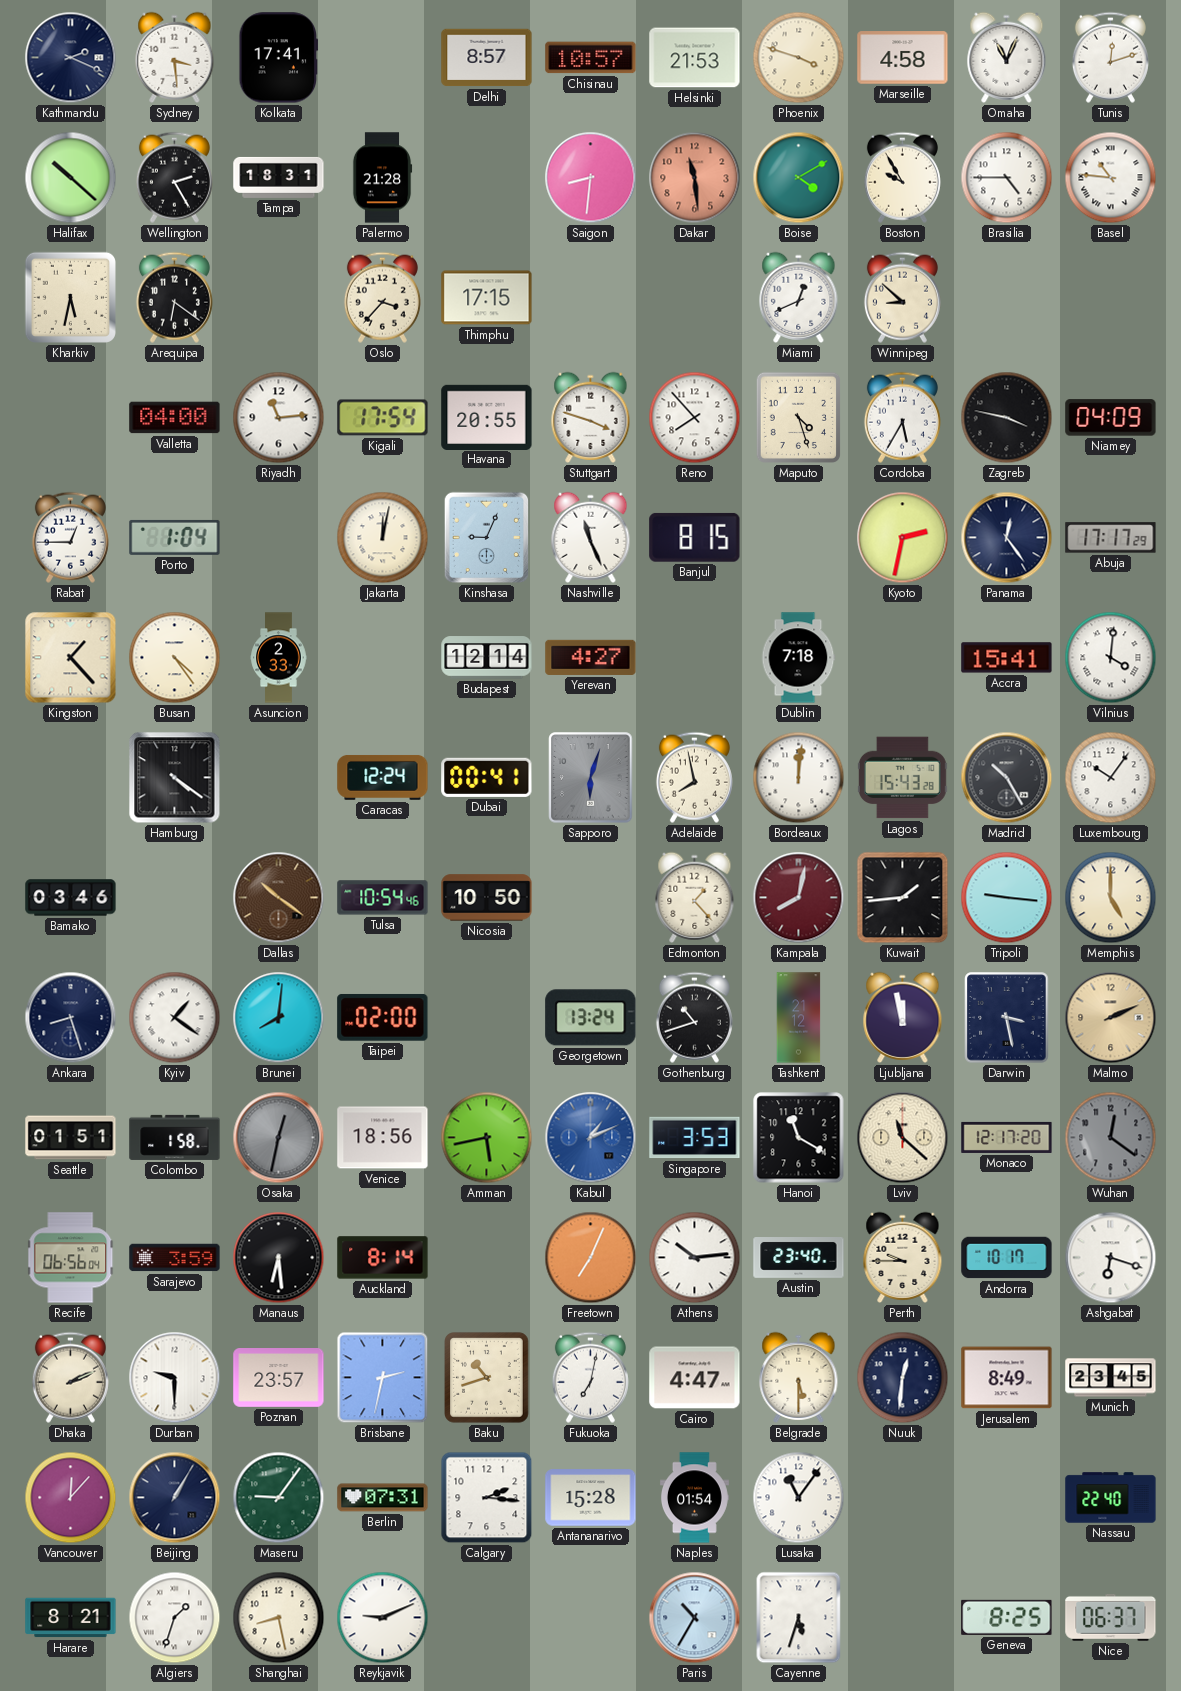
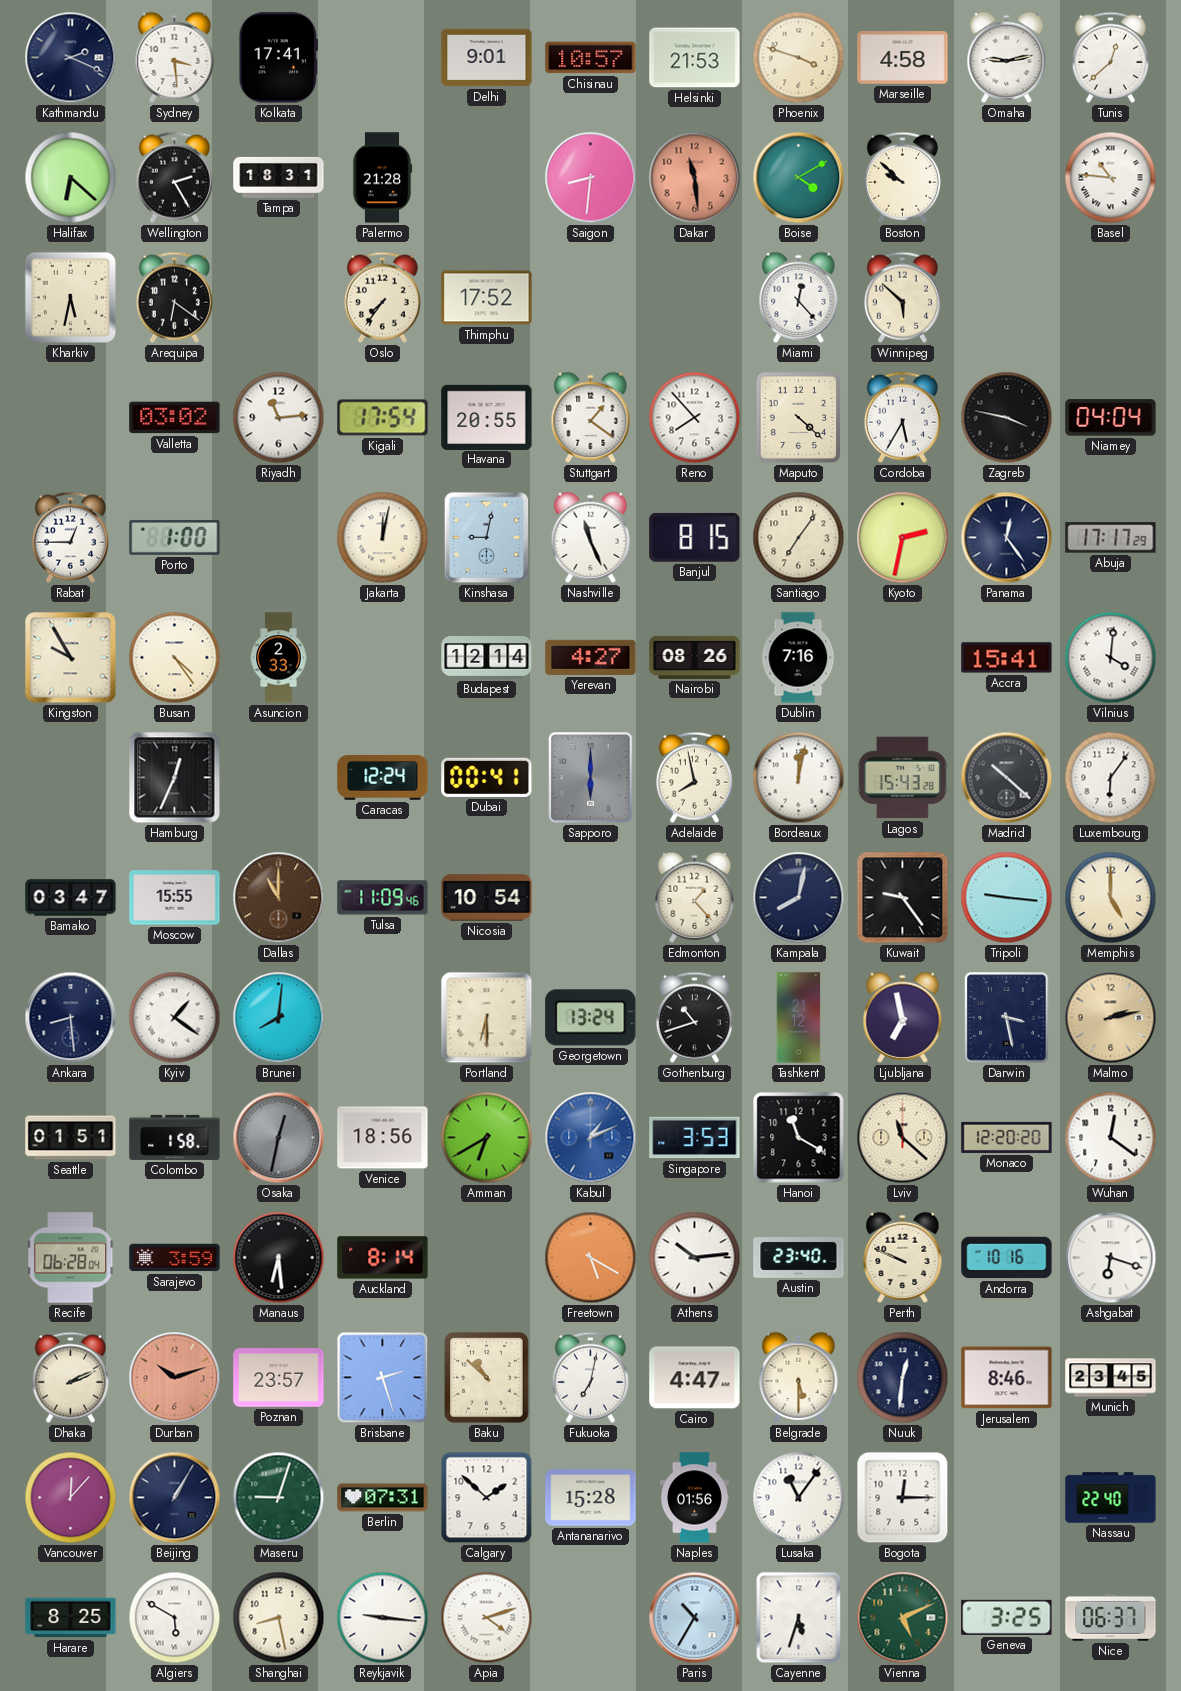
Delhi: 8:57 -> 9:01
Omaha: 11:04 -> 9:13
Tunis: 12:12 -> 12:38
Halifax: 10:22 -> 6:22
Boston: 9:55 -> 9:52
Brasilia: 4:45 -> none
Oslo: 3:37 -> 7:36
Thimphu: 17:15 -> 17:52
Miami: 12:41 -> 12:23
Winnipeg: 8:52 -> 5:52
Valletta: 04:00 -> 03:02
Stuttgart: 3:48 -> 1:21
Maputo: 4:27 -> 4:22
Niamey: 04:09 -> 04:04
Porto: 1:04 -> 1:00
Kinshasa: 9:04 -> 9:02
Santiago: none -> 7:06
Kingston: 1:23 -> 9:55
Nairobi: none -> 08:26
Dublin: 7:18 -> 7:16
Hamburg: 4:21 -> 12:34
Sapporo: 6:03 -> 6:00
Bordeaux: 12:01 -> 12:02
Madrid: 10:25 -> 10:22
Luxembourg: 10:06 -> 6:06
Bamako: 03:46 -> 03:47
Moscow: none -> 15:55
Dallas: 10:21 -> 11:00
Tulsa: 10:54 -> 11:09
Nicosia: 10:50 -> 10:54
Kampala dial: burgundy -> navy
Kuwait: 1:44 -> 9:24
Ankara: 8:27 -> 8:29
Taipei: 02:00 -> none
Portland: none -> 6:30
Ljubljana: 11:58 -> 6:58
Malmo: 2:11 -> 2:13
Amman: 5:43 -> 6:40
Monaco: 12:17 -> 12:20
Wuhan dial: grey -> white
Recife: 06:56 -> 06:28
Freetown: 7:04 -> 5:20
Perth: 9:45 -> 9:49
Andorra: 10:17 -> 10:16
Durban: 9:30 -> 10:12
Durban dial: white -> salmon
Brisbane: 2:32 -> 2:27
Baku: 10:42 -> 10:52
Jerusalem: 8:49 -> 8:46
Maseru: 9:06 -> 9:03
Calgary: 2:16 -> 1:52
Naples: 01:54 -> 01:56
Bogota: none -> 12:15
Harare: 8:21 -> 8:25
Algiers: 1:33 -> 5:50
Reykjavik: 9:11 -> 9:16
Apia: none -> 4:12
Vienna: none -> 5:11
Geneva: 8:25 -> 3:25
